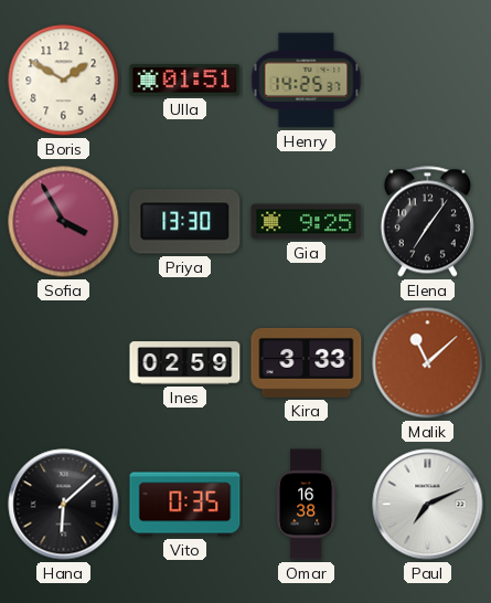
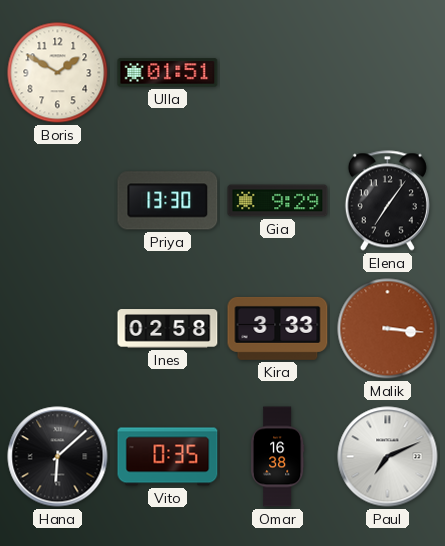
Henry: 14:25 -> none
Sofia: 3:55 -> none
Gia: 9:25 -> 9:29
Ines: 02:59 -> 02:58
Malik: 11:08 -> 3:16
